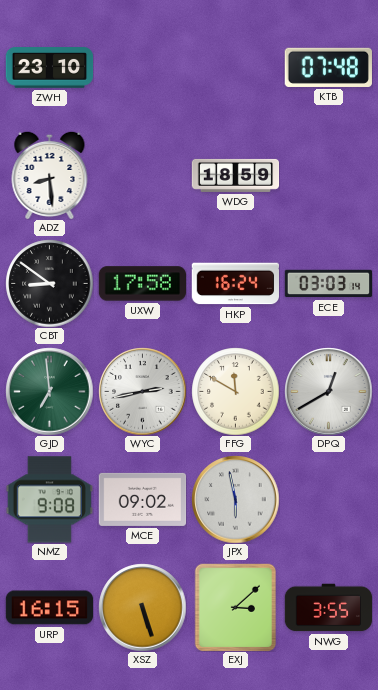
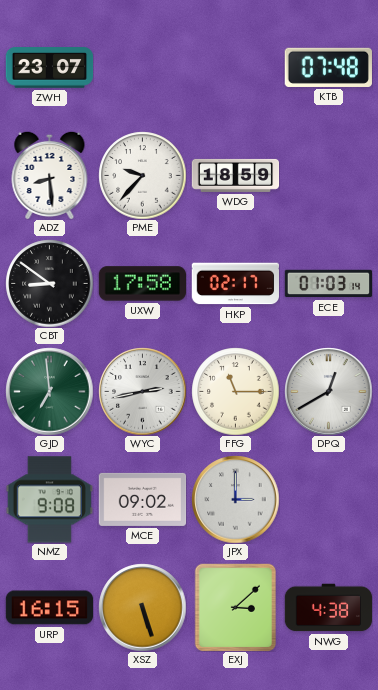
ZWH: 23:10 -> 23:07
PME: none -> 9:37
HKP: 16:24 -> 02:17
ECE: 03:03 -> 01:03
FFG: 11:50 -> 11:15
JPX: 5:58 -> 3:00
NWG: 3:55 -> 4:38
